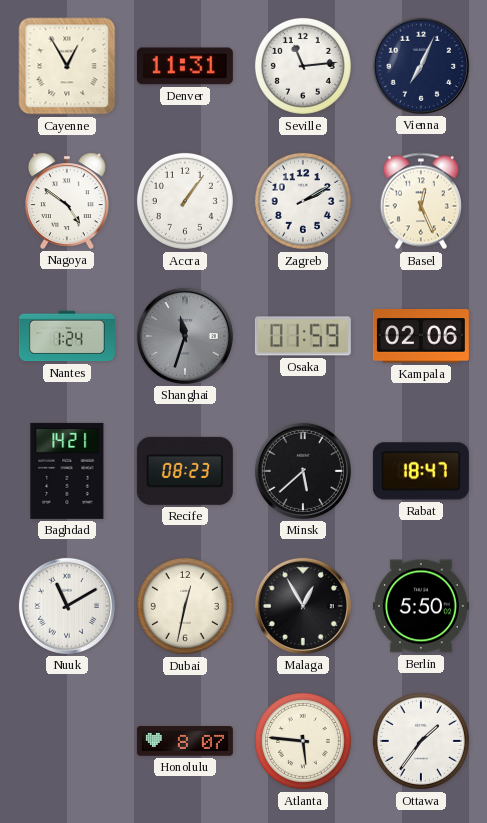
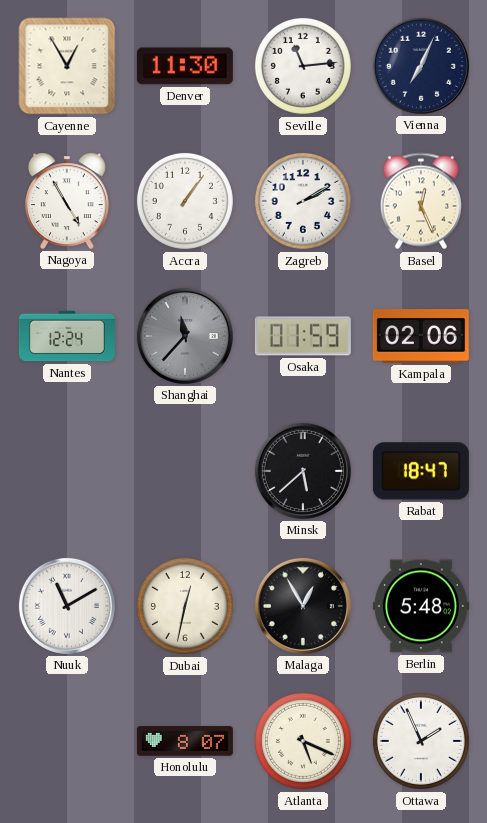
Denver: 11:31 -> 11:30
Nagoya: 4:51 -> 4:55
Nantes: 1:24 -> 12:24
Shanghai: 11:33 -> 11:37
Baghdad: 14:21 -> none
Recife: 08:23 -> none
Berlin: 5:50 -> 5:48
Atlanta: 5:46 -> 5:19
Ottawa: 1:36 -> 1:56
